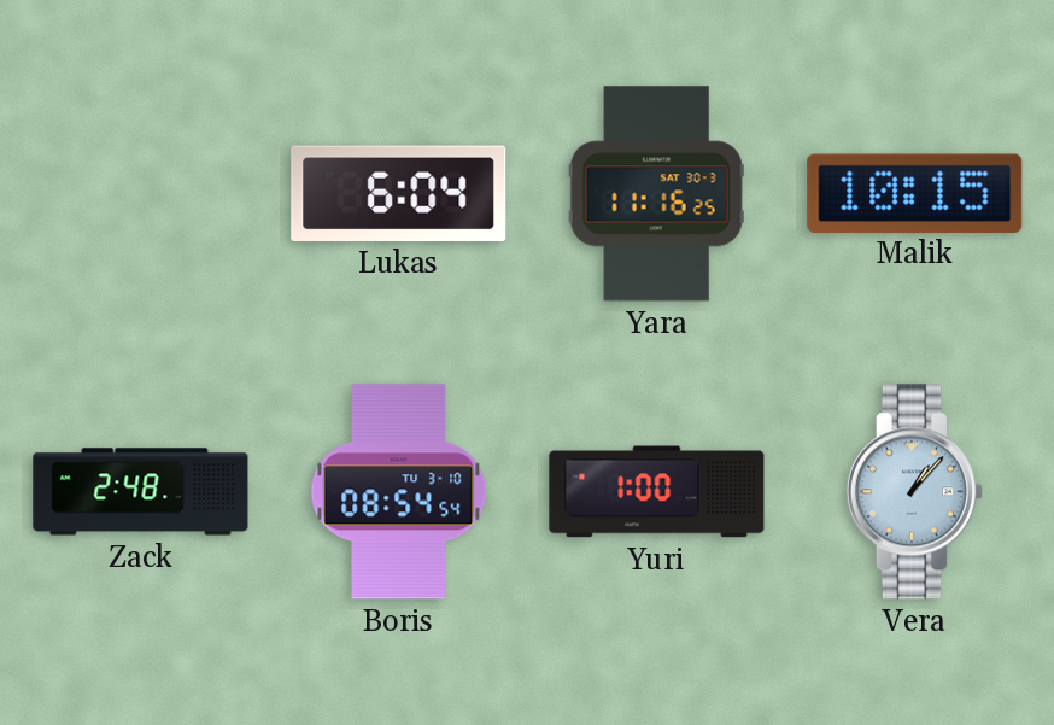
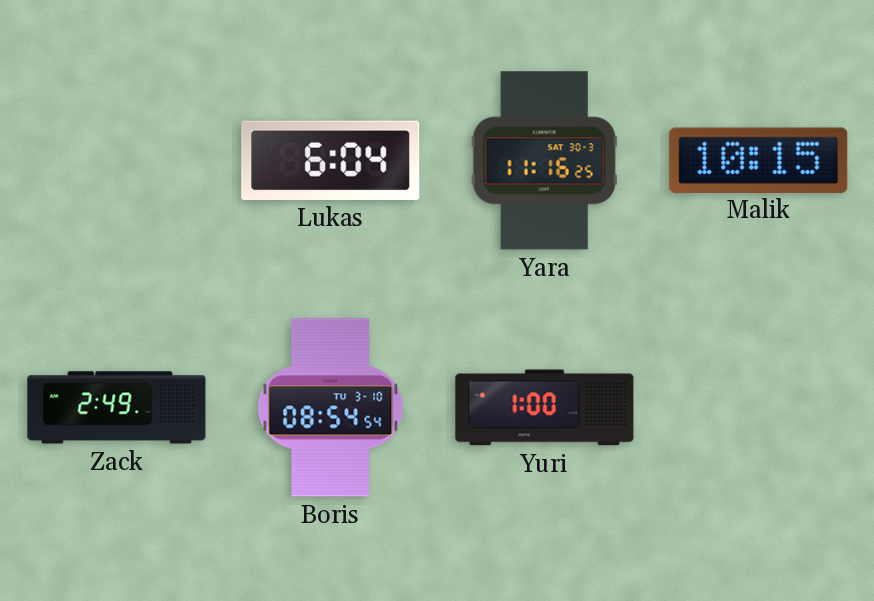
Zack: 2:48 -> 2:49
Vera: 1:07 -> none
